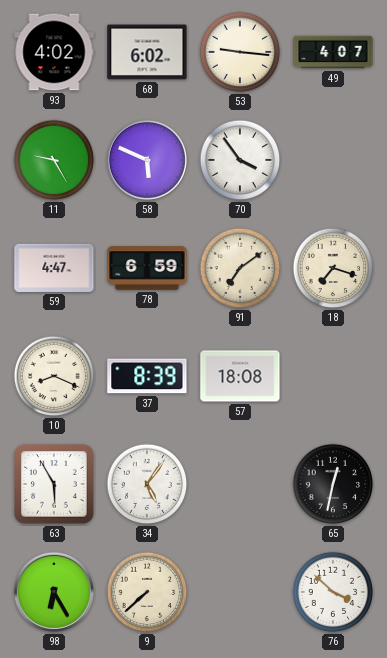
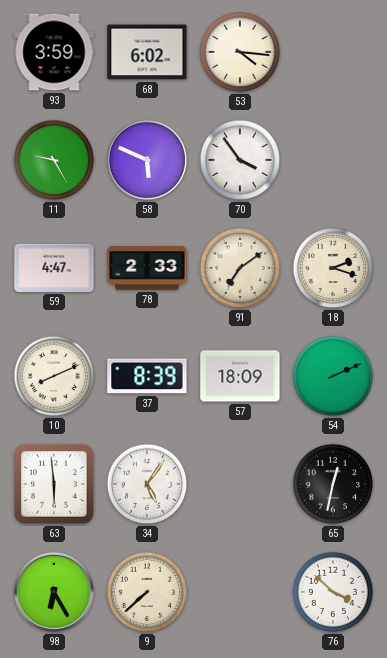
93: 4:02 -> 3:59
53: 9:16 -> 4:16
49: 4:07 -> none
78: 6:59 -> 2:33
18: 7:18 -> 2:18
10: 8:19 -> 8:11
57: 18:08 -> 18:09
54: none -> 2:11
63: 5:55 -> 5:59
